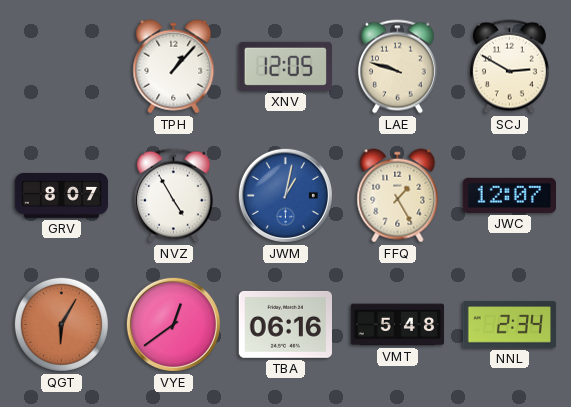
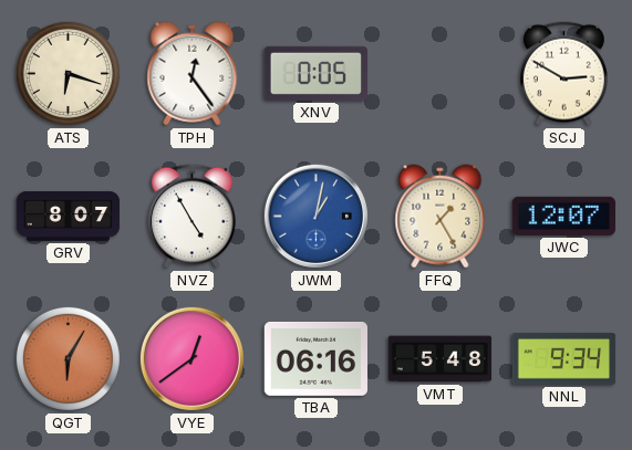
ATS: none -> 6:18
TPH: 1:07 -> 12:24
XNV: 12:05 -> 0:05
LAE: 9:48 -> none
NNL: 2:34 -> 9:34
